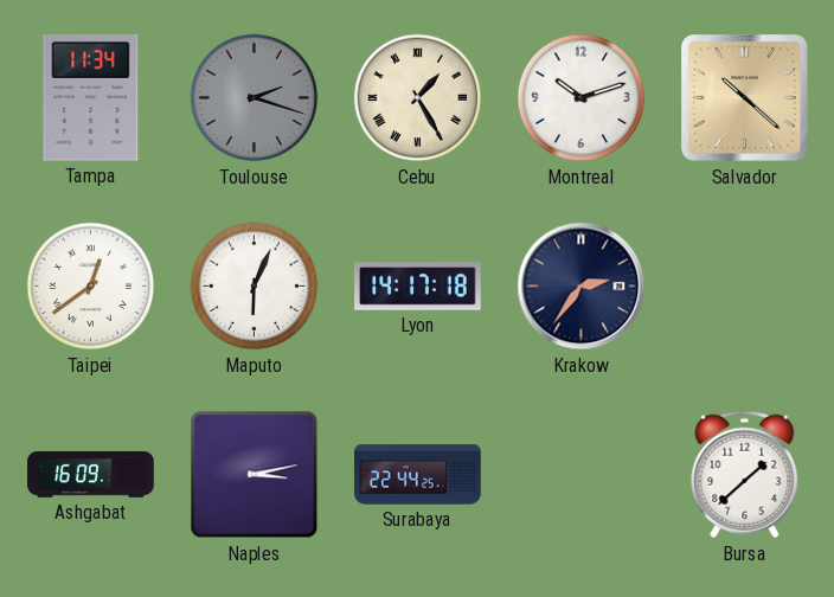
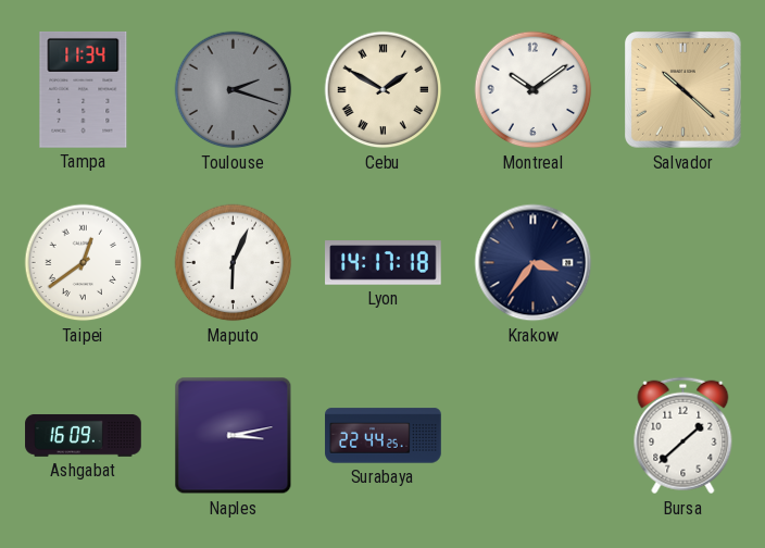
Cebu: 1:25 -> 1:50
Montreal: 10:12 -> 10:09
Krakow: 2:36 -> 3:36
